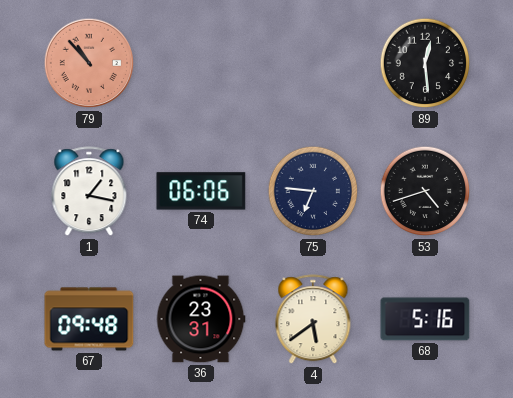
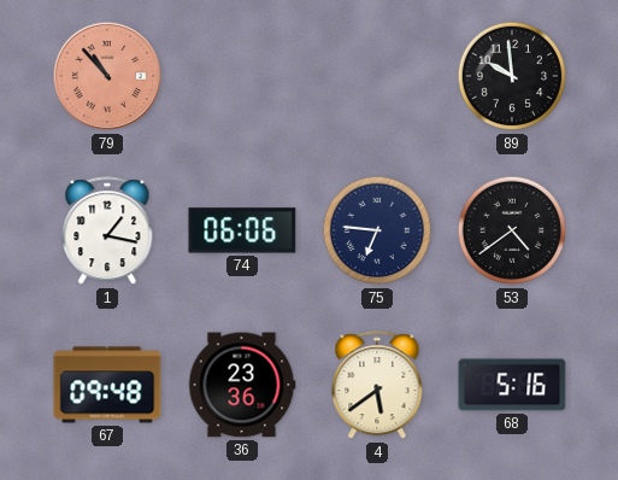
89: 12:29 -> 9:59
53: 4:42 -> 4:39
36: 23:31 -> 23:36
